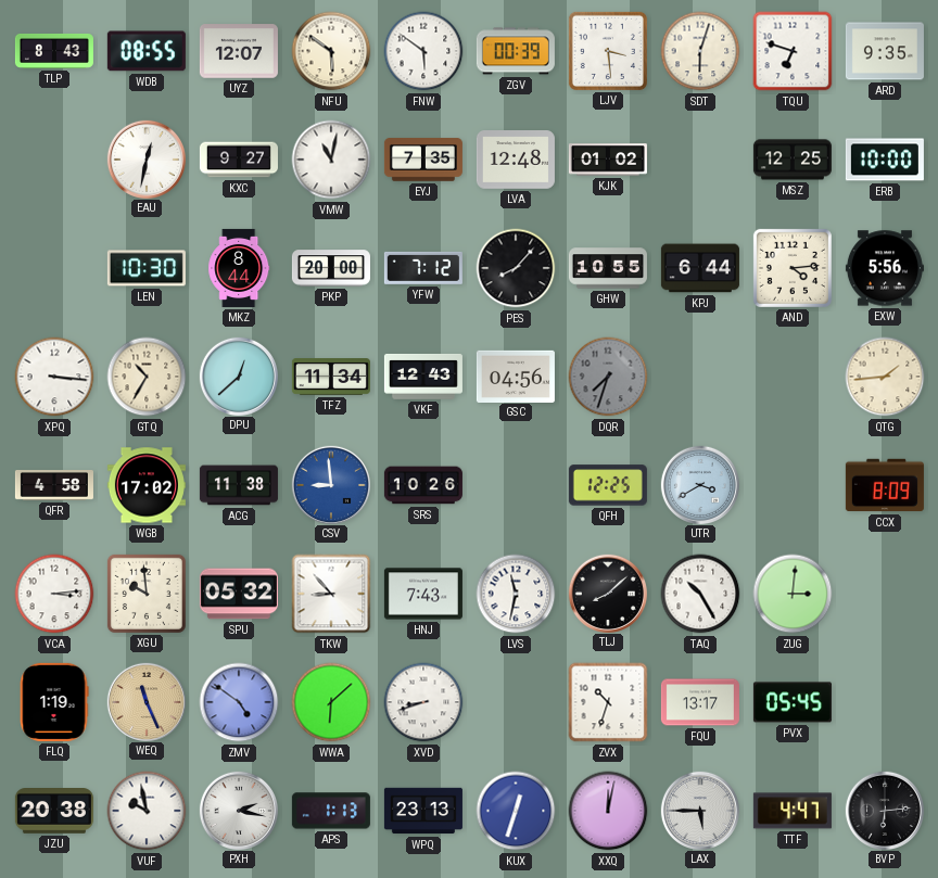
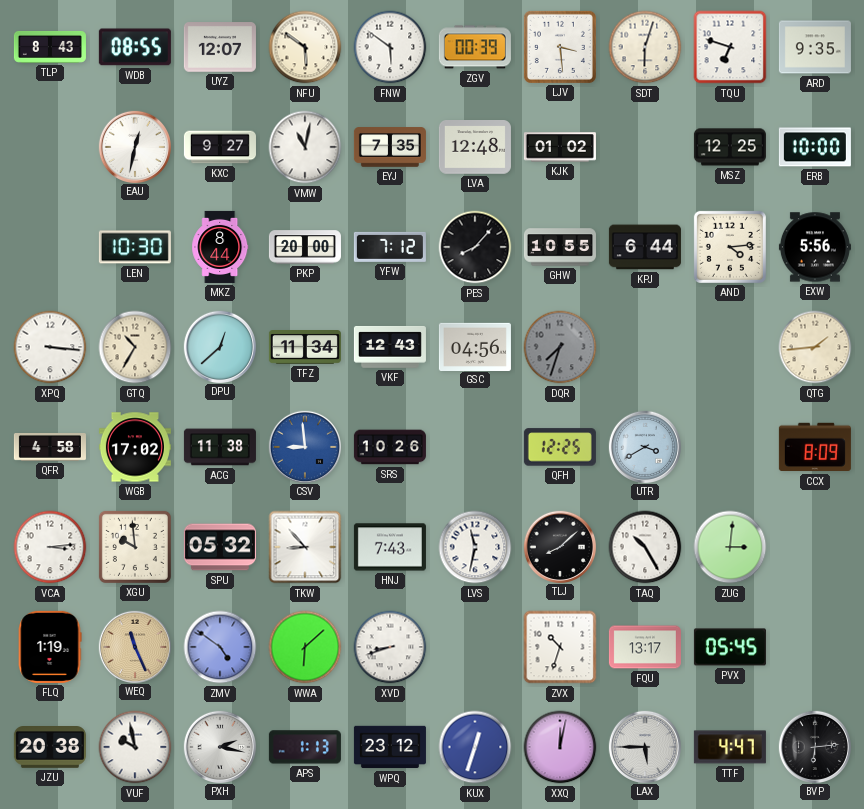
WPQ: 23:13 -> 23:12
